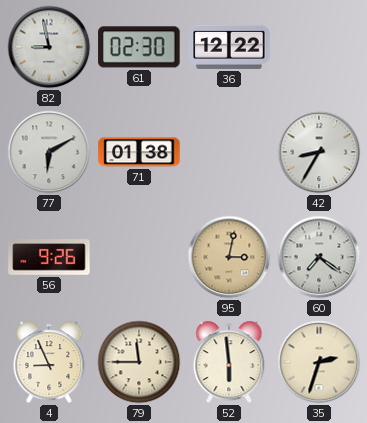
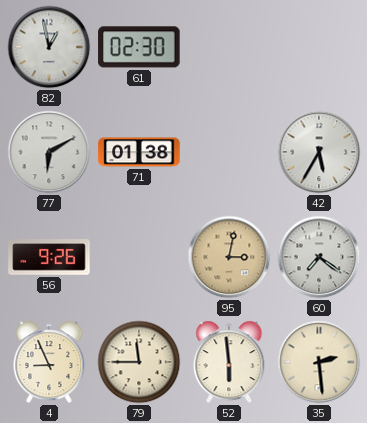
82: 8:58 -> 12:58
36: 12:22 -> none
42: 8:35 -> 5:35
35: 2:33 -> 2:29
